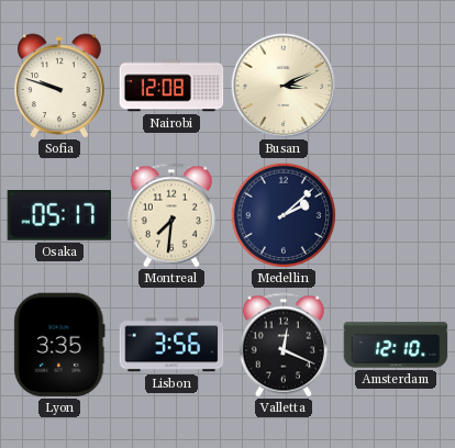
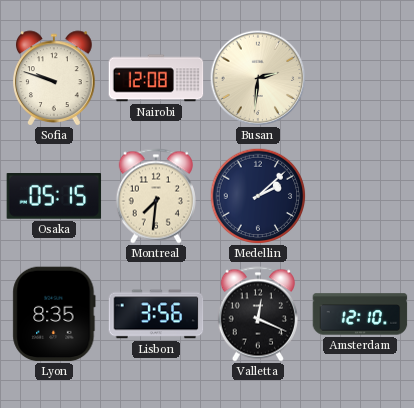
Busan: 3:11 -> 2:31
Osaka: 05:17 -> 05:15
Lyon: 3:35 -> 8:35
